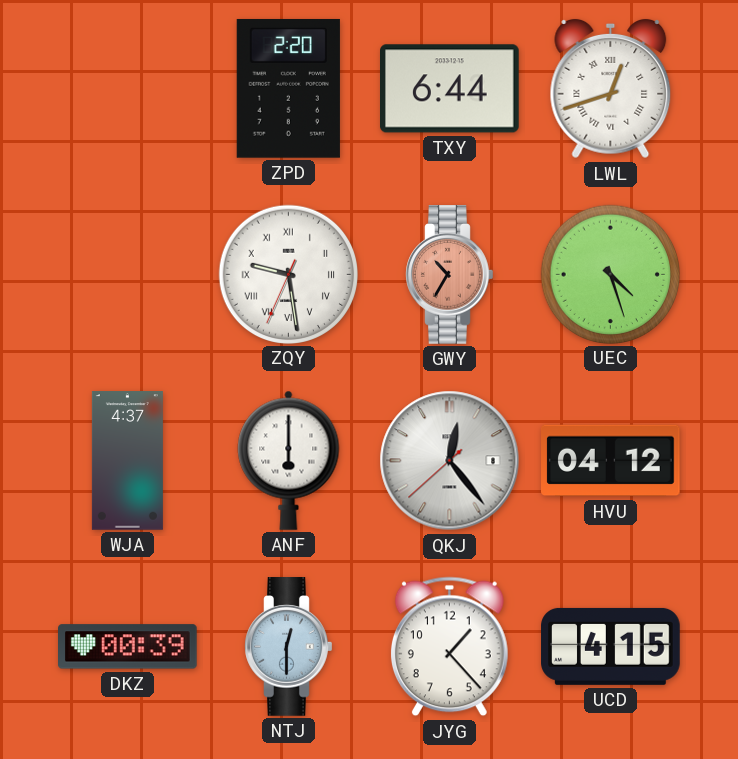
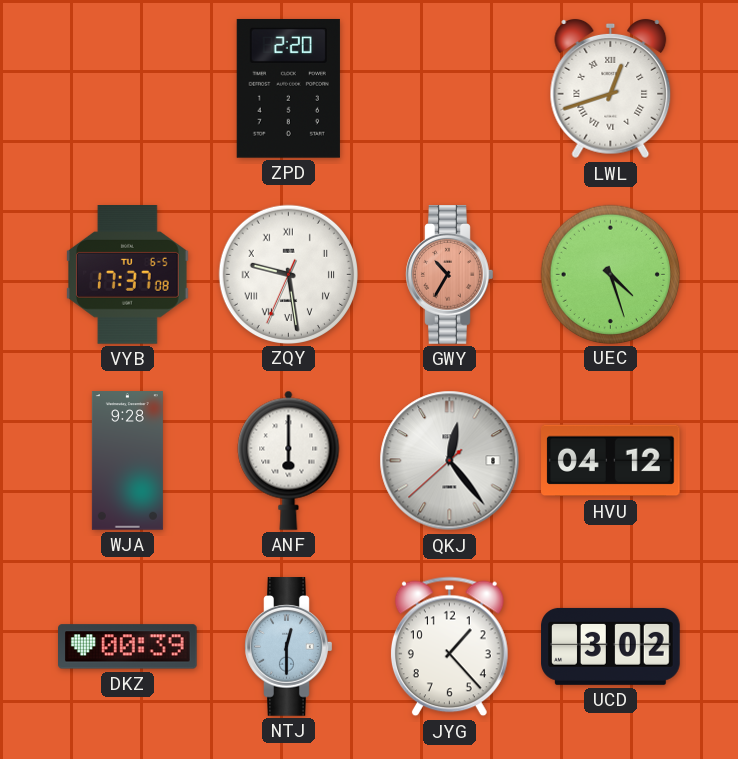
TXY: 6:44 -> none
VYB: none -> 17:37
WJA: 4:37 -> 9:28
UCD: 4:15 -> 3:02
